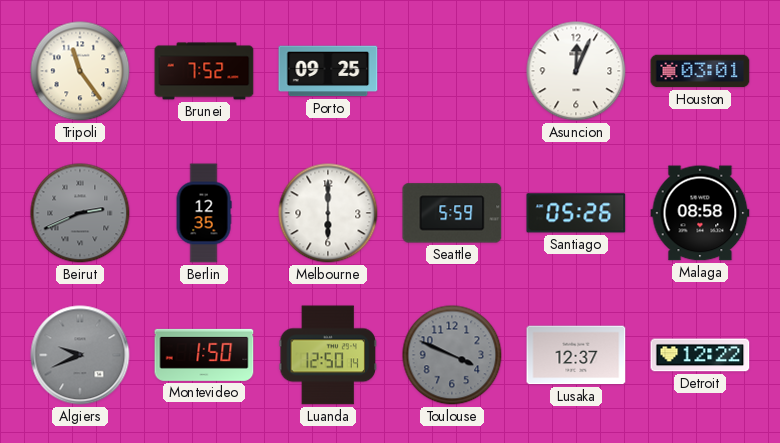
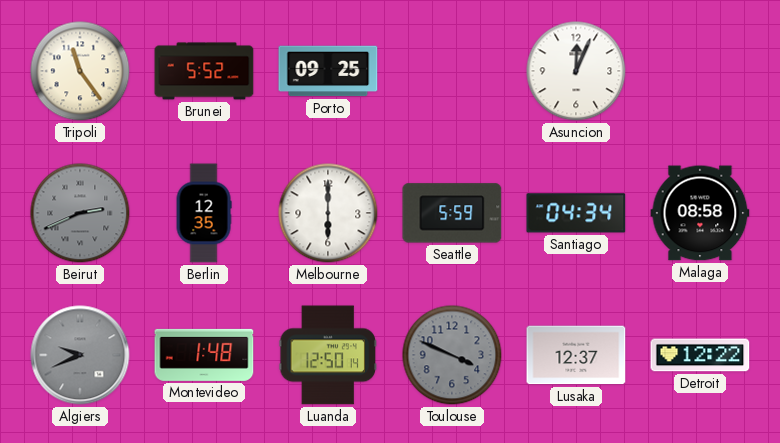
Brunei: 7:52 -> 5:52
Houston: 03:01 -> none
Santiago: 05:26 -> 04:34
Montevideo: 1:50 -> 1:48
